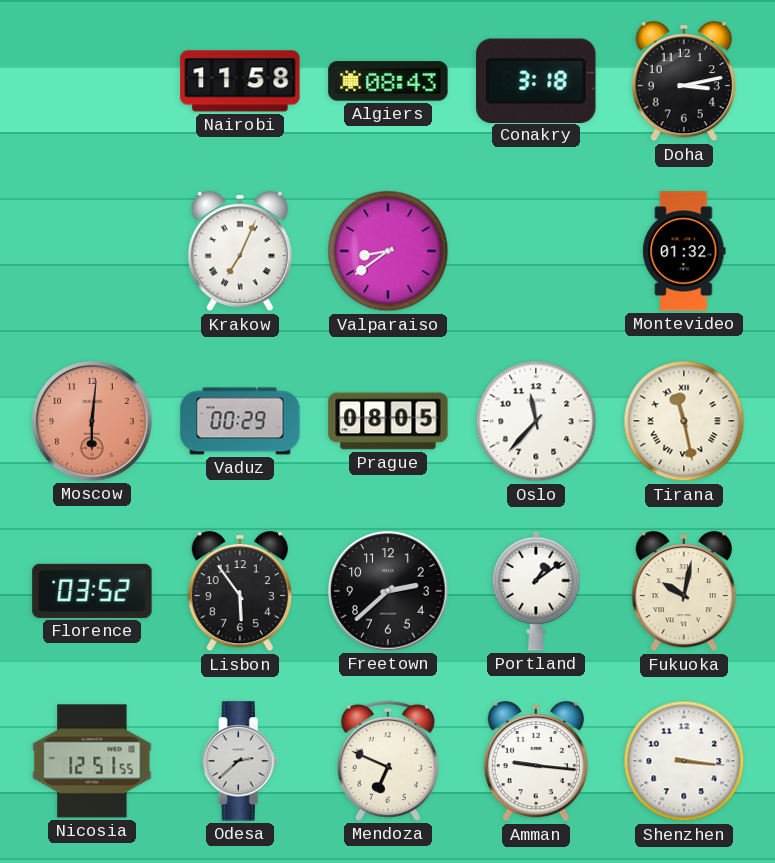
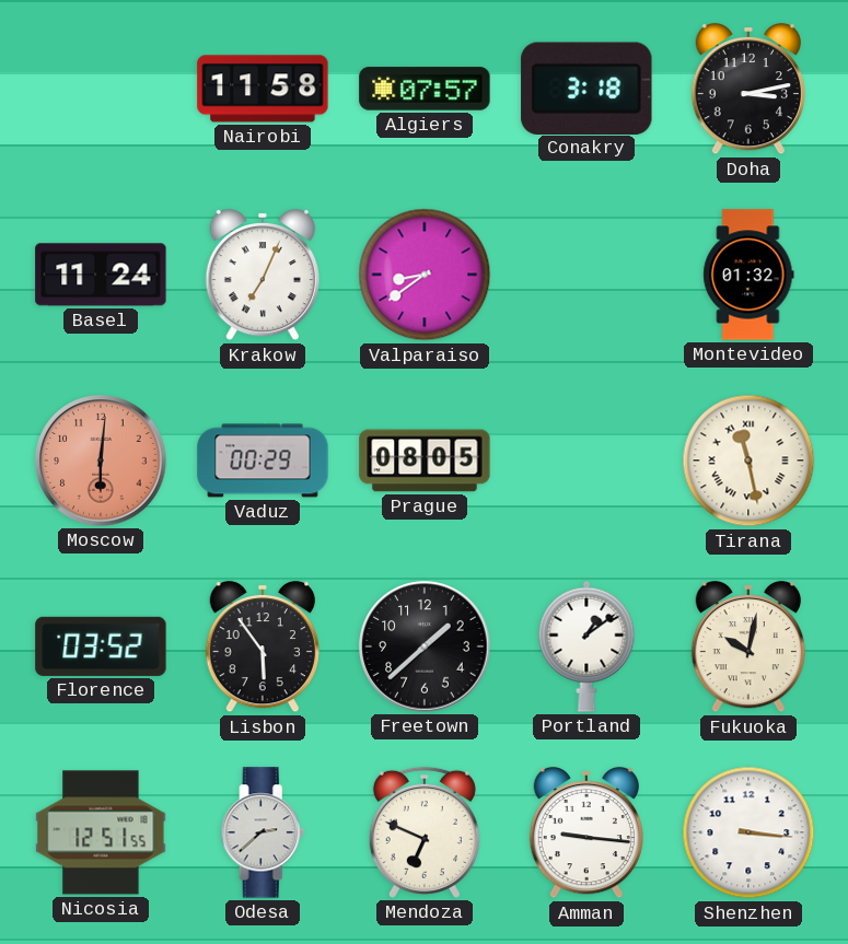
Algiers: 08:43 -> 07:57
Basel: none -> 11:24
Oslo: 11:37 -> none
Freetown: 2:38 -> 1:38
